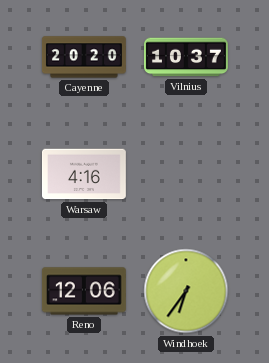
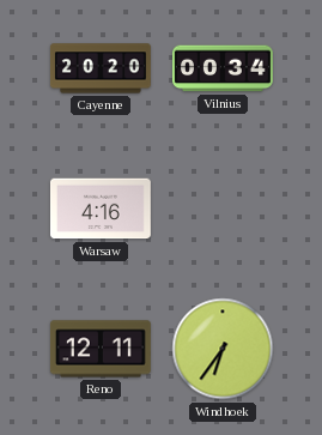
Vilnius: 10:37 -> 00:34
Reno: 12:06 -> 12:11
